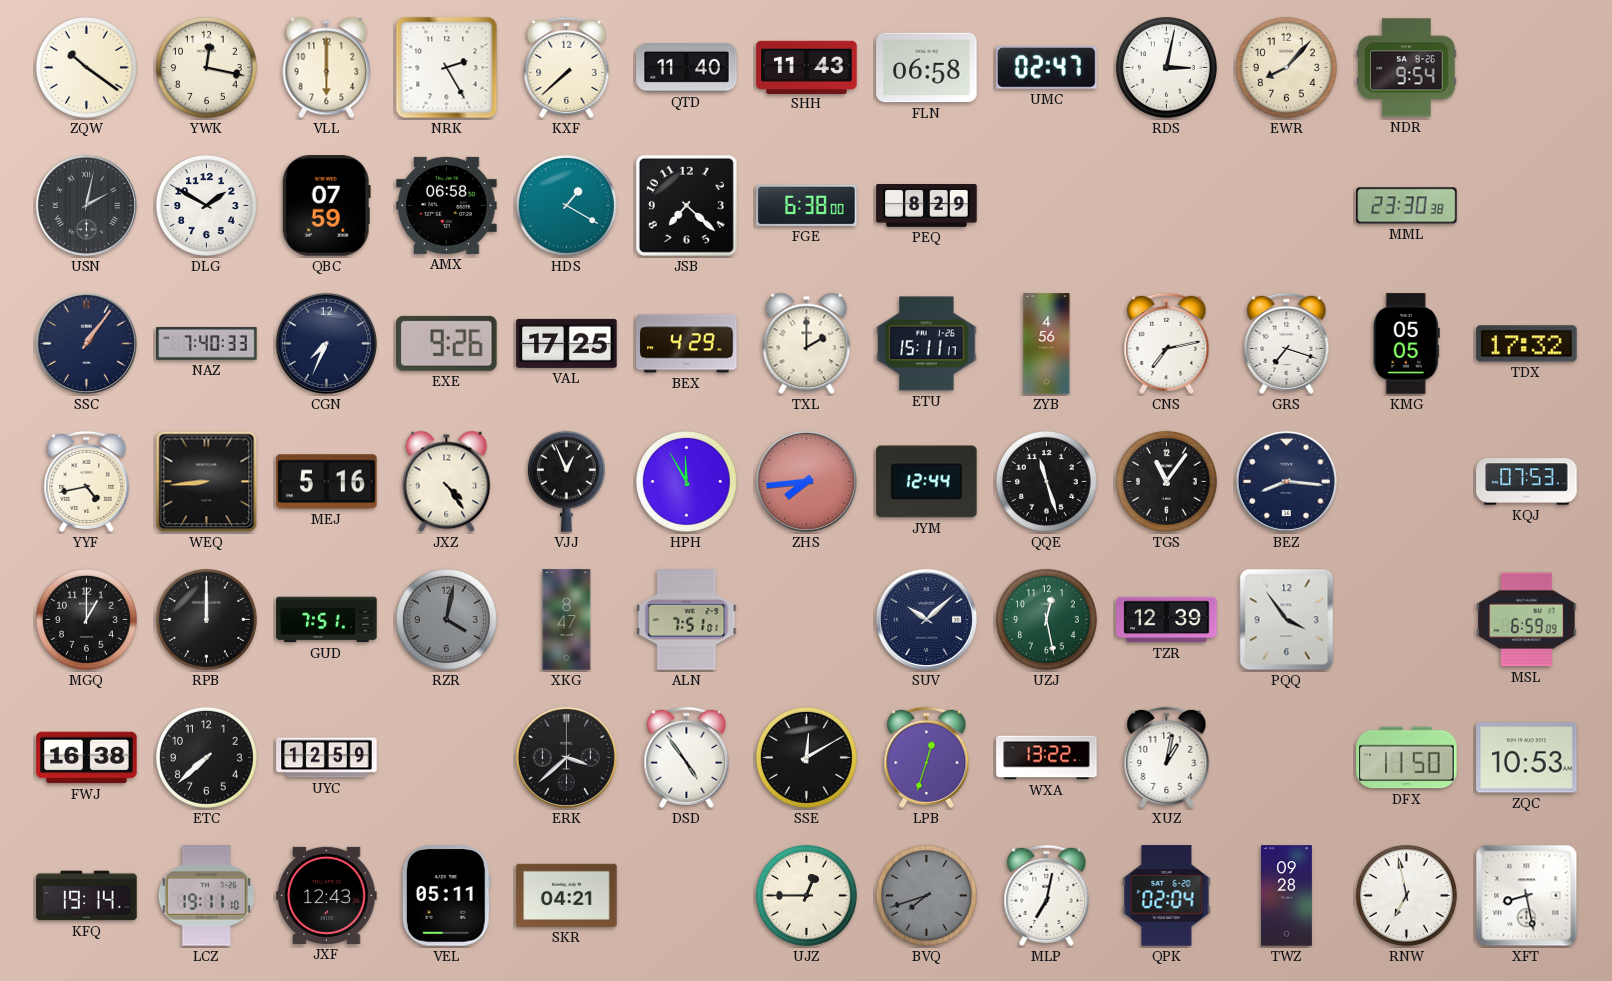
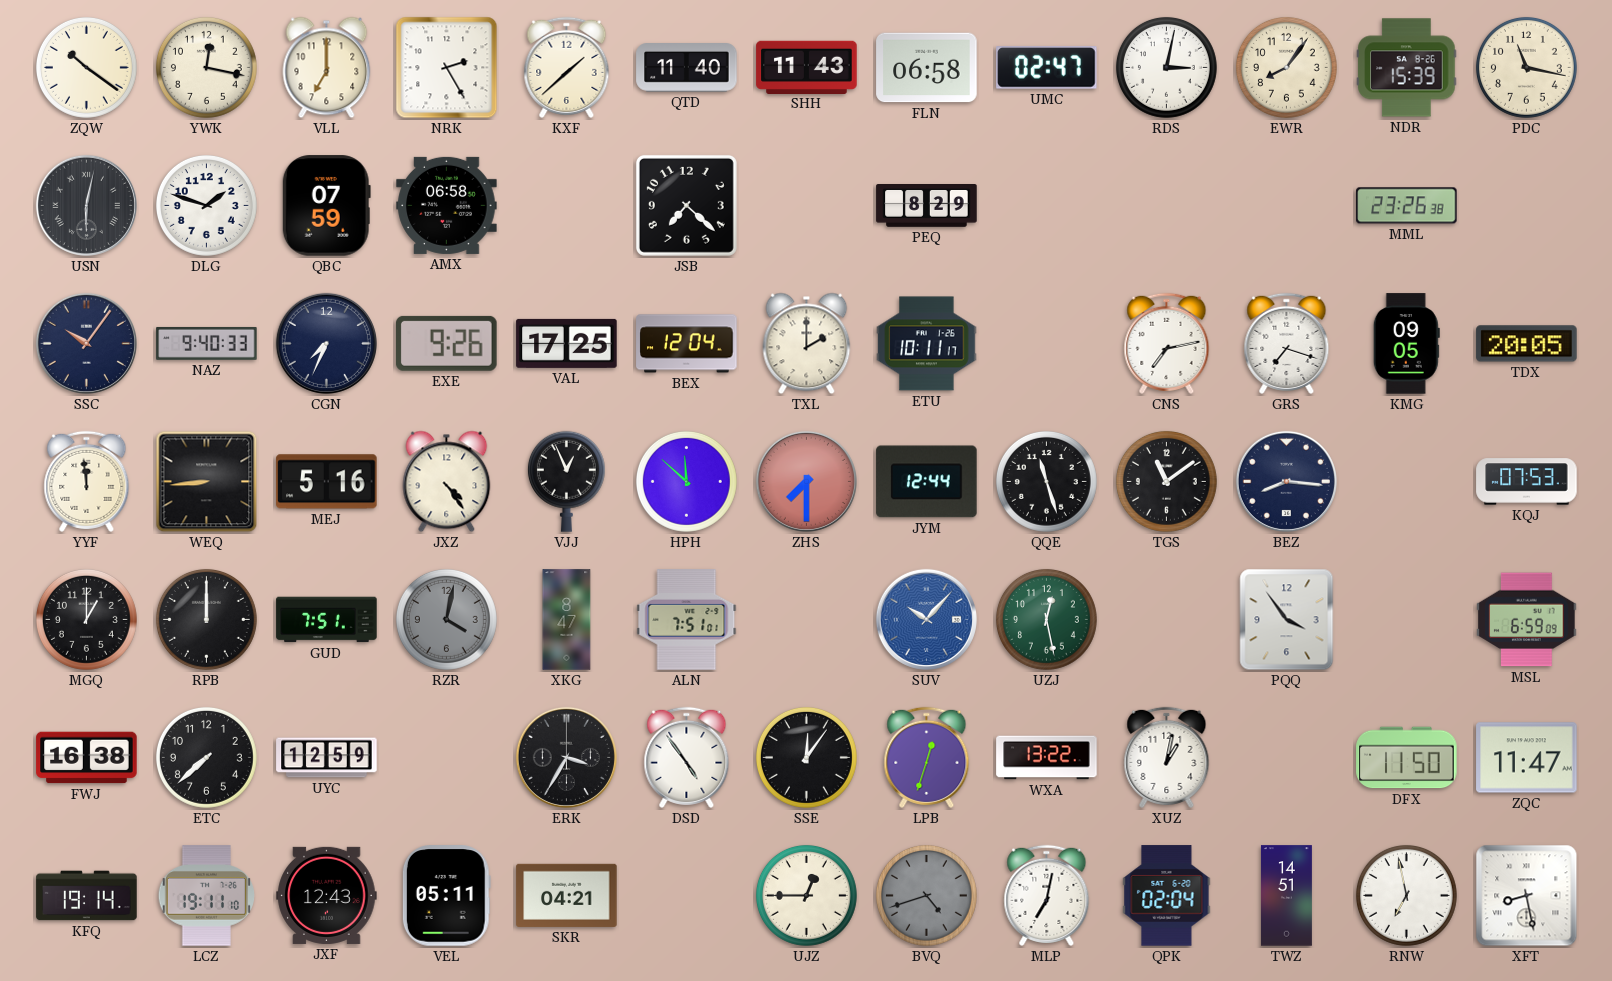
VLL: 6:00 -> 7:00
KXF: 7:38 -> 1:38
EWR: 8:07 -> 8:06
NDR: 9:54 -> 15:39
PDC: none -> 11:17
USN: 2:02 -> 6:02
DLG: 1:50 -> 1:48
HDS: 1:20 -> none
FGE: 6:38 -> none
MML: 23:30 -> 23:26
SSC: 1:06 -> 10:06
NAZ: 7:40 -> 9:40
BEX: 4:29 -> 12:04
ETU: 15:11 -> 10:11
ZYB: 4:56 -> none
KMG: 05:05 -> 09:05
TDX: 17:32 -> 20:05
YYF: 4:43 -> 11:59
HPH: 11:55 -> 11:52
ZHS: 7:44 -> 7:30
TGS: 11:06 -> 11:09
SUV: 10:08 -> 10:07
SUV dial: navy -> blue
TZR: 12:39 -> none
ERK: 3:38 -> 3:35
SSE: 12:10 -> 12:06
ZQC: 10:53 -> 11:47
BVQ: 7:42 -> 4:42
TWZ: 09:28 -> 14:51
